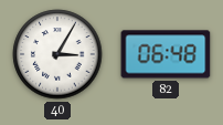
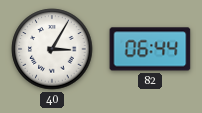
82: 06:48 -> 06:44
